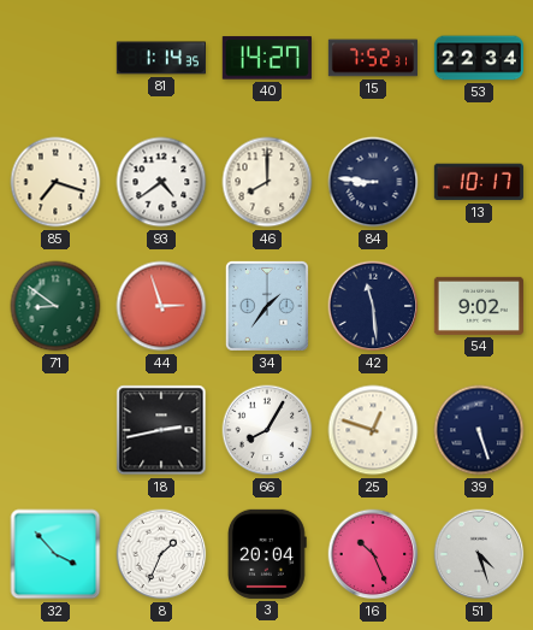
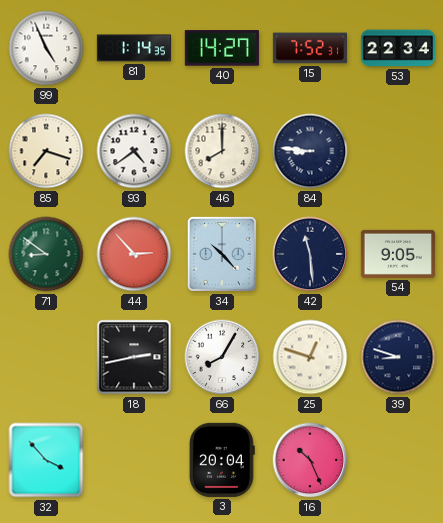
99: none -> 4:56
13: 10:17 -> none
44: 2:57 -> 2:53
34: 1:36 -> 10:23
54: 9:02 -> 9:05
39: 5:27 -> 8:48
8: 1:34 -> none
51: 4:27 -> none
